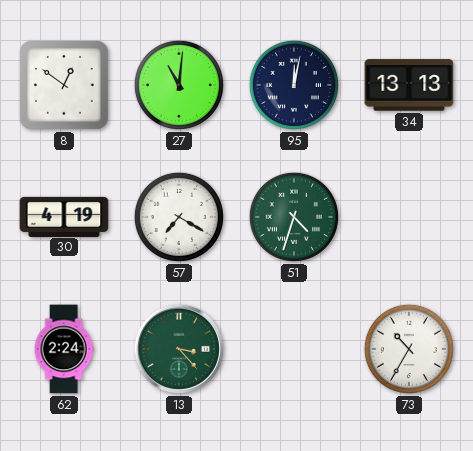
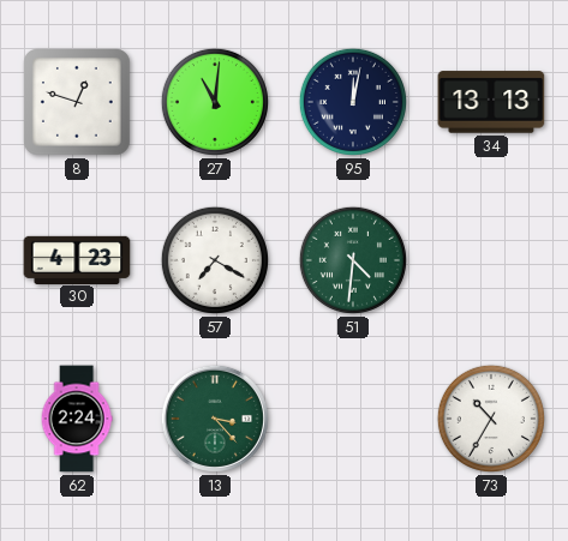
8: 12:51 -> 12:48
30: 4:19 -> 4:23
51: 4:33 -> 4:31
